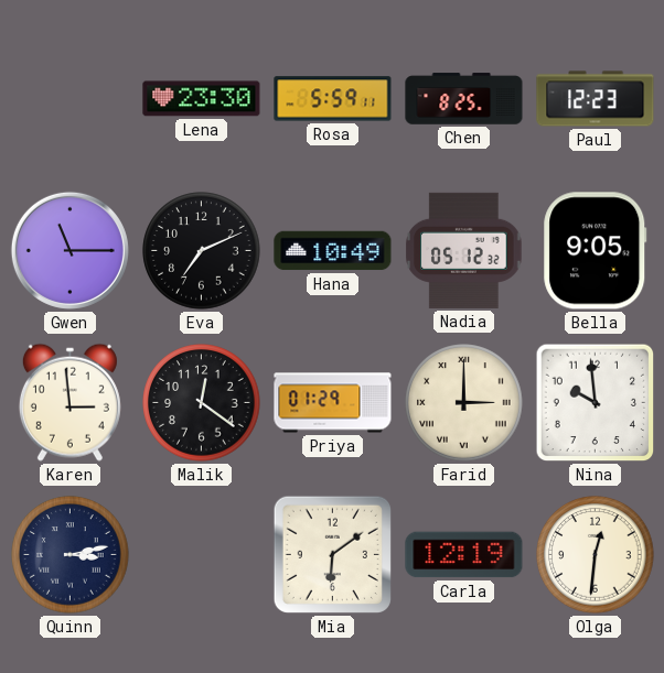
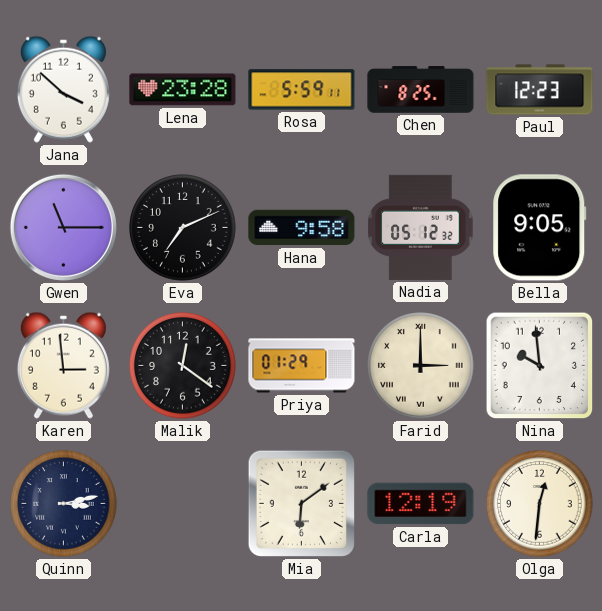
Jana: none -> 3:52
Lena: 23:30 -> 23:28
Hana: 10:49 -> 9:58
